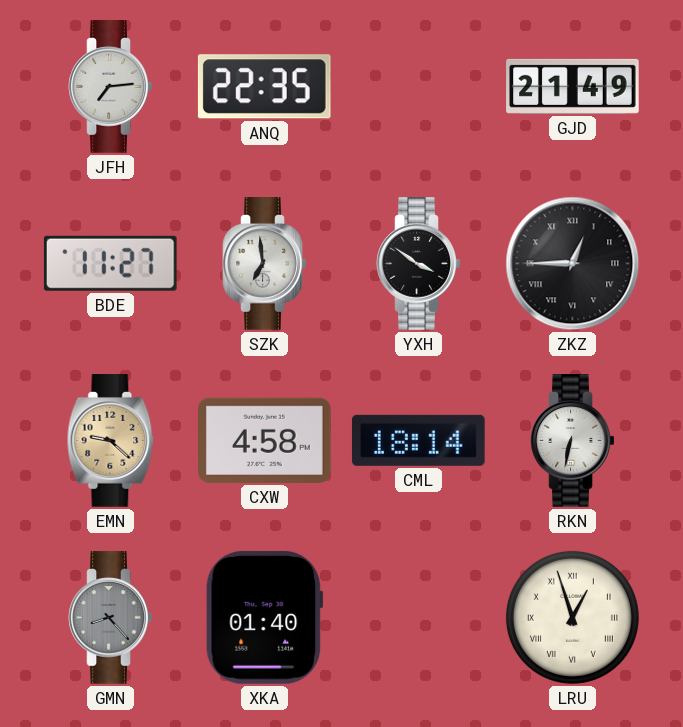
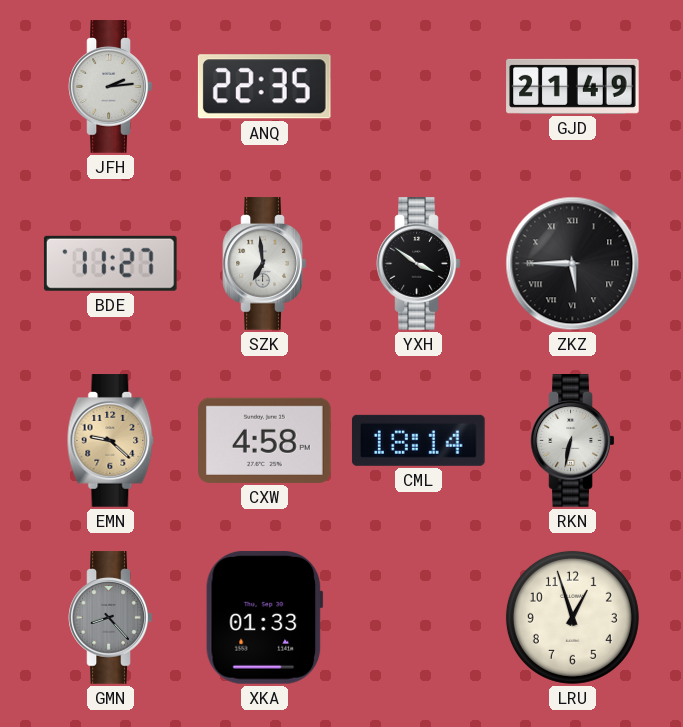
JFH: 7:14 -> 2:14
ZKZ: 12:45 -> 5:45
XKA: 01:40 -> 01:33
LRU numerals: Roman -> Arabic
